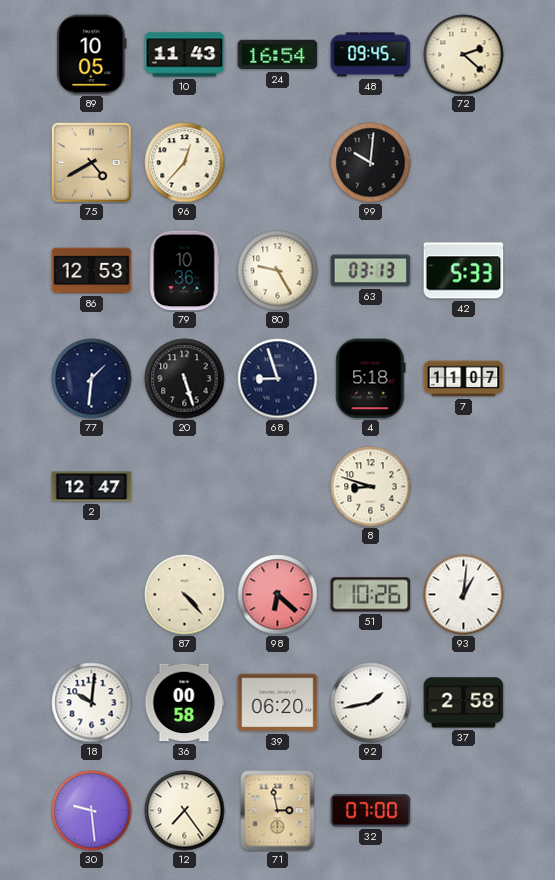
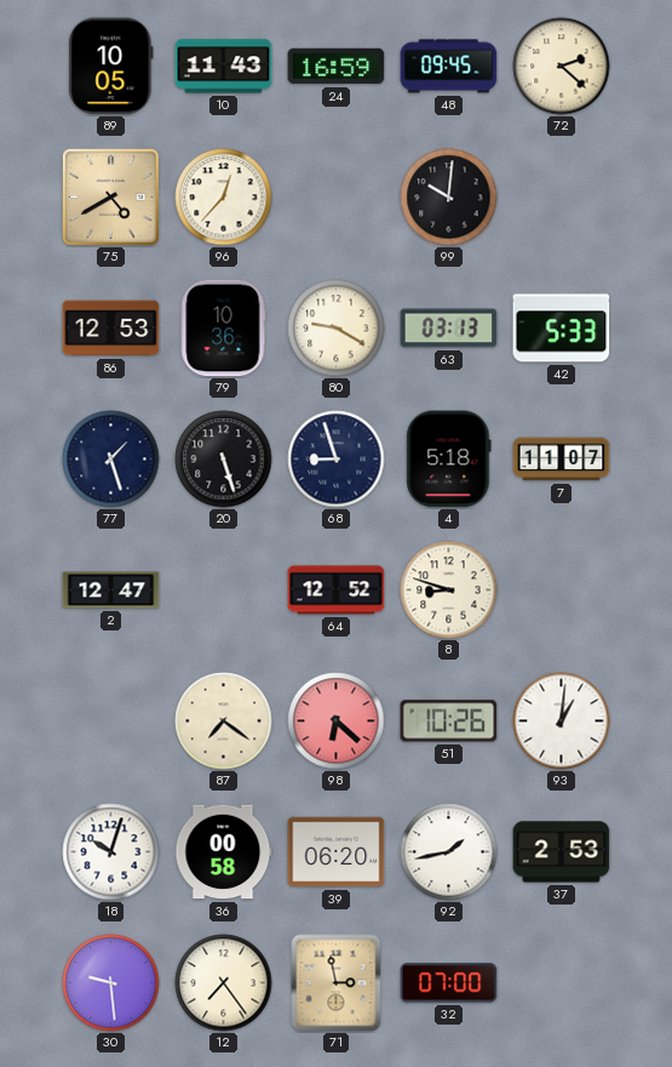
24: 16:54 -> 16:59
80: 9:25 -> 9:20
77: 1:31 -> 1:27
64: none -> 12:52
87: 4:23 -> 7:21
18: 10:01 -> 10:03
37: 2:58 -> 2:53
